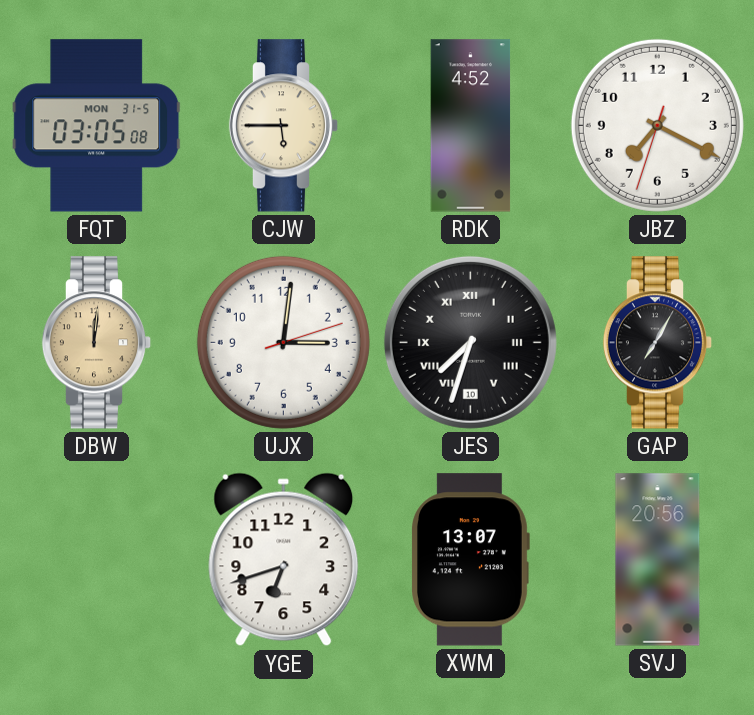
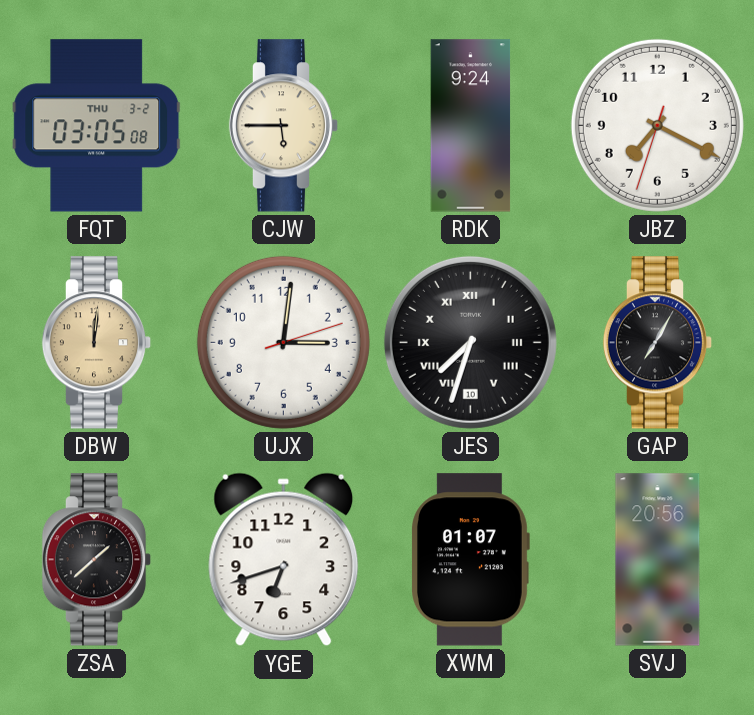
FQT date: MON 31-5 -> THU 3-2
RDK: 4:52 -> 9:24
ZSA: none -> 1:38
XWM: 13:07 -> 01:07
